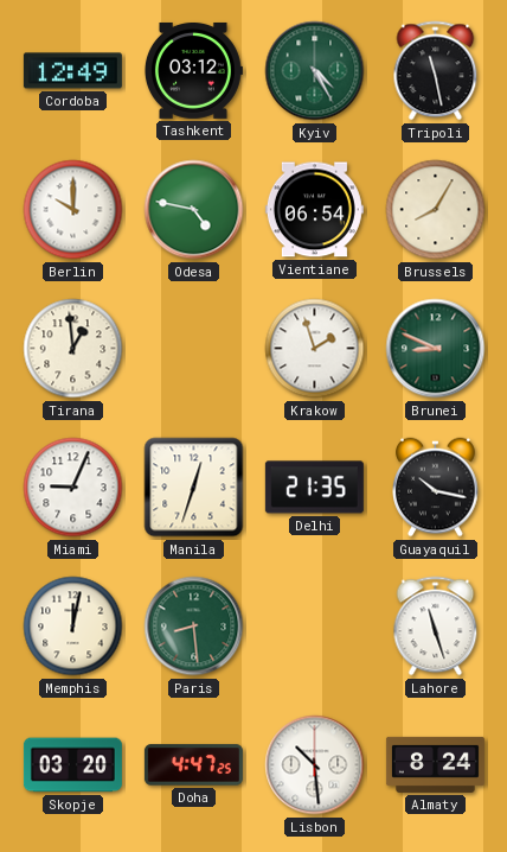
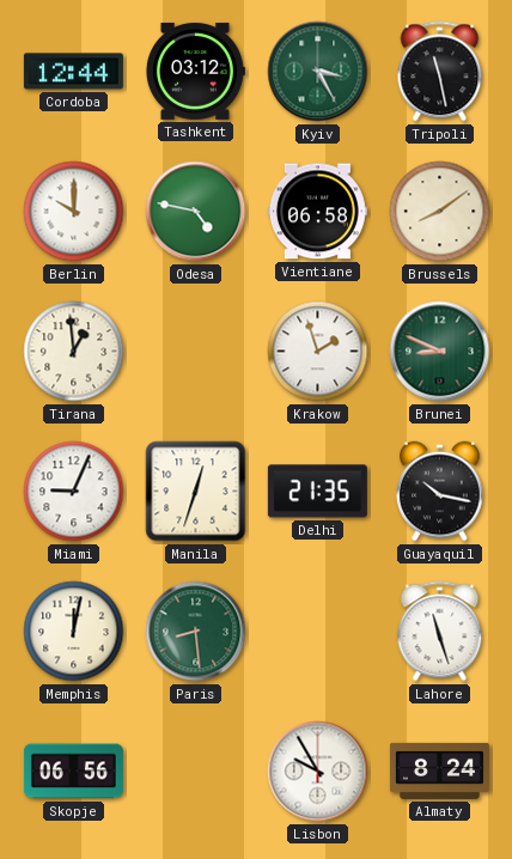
Cordoba: 12:49 -> 12:44
Kyiv: 4:25 -> 3:25
Vientiane: 06:54 -> 06:58
Brussels: 8:05 -> 8:09
Skopje: 03:20 -> 06:56
Doha: 4:47 -> none
Lisbon: 10:29 -> 9:55
